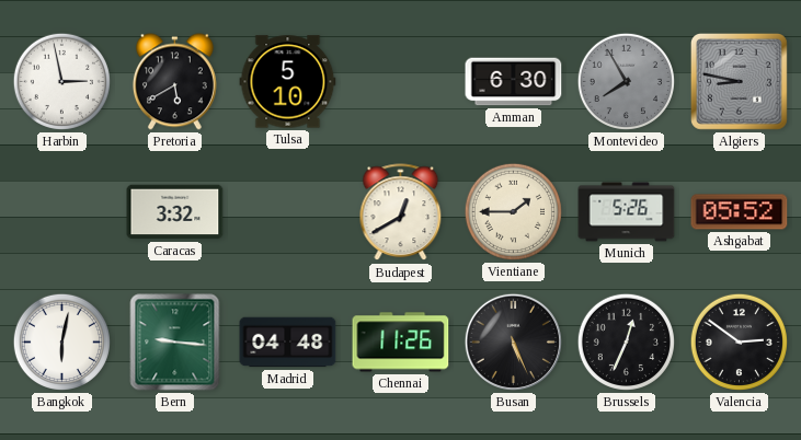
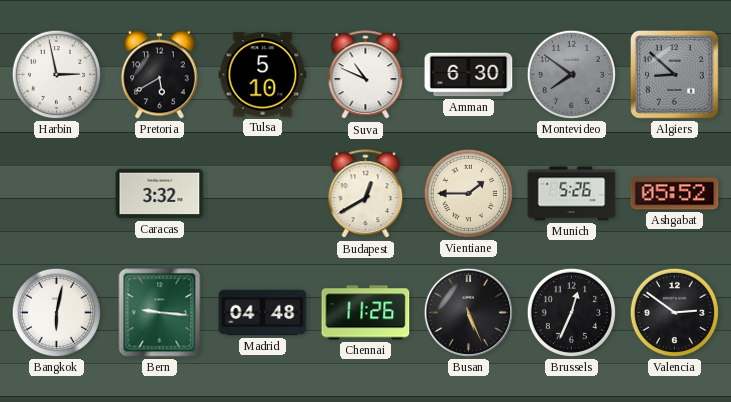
Suva: none -> 10:49
Montevideo: 7:55 -> 7:51
Algiers: 8:47 -> 8:52
